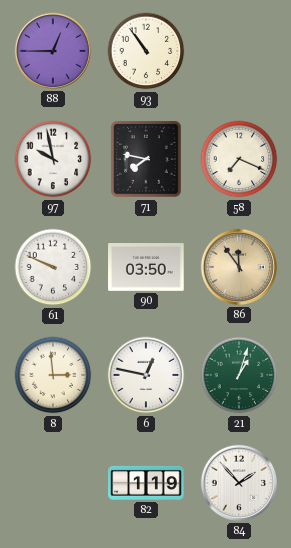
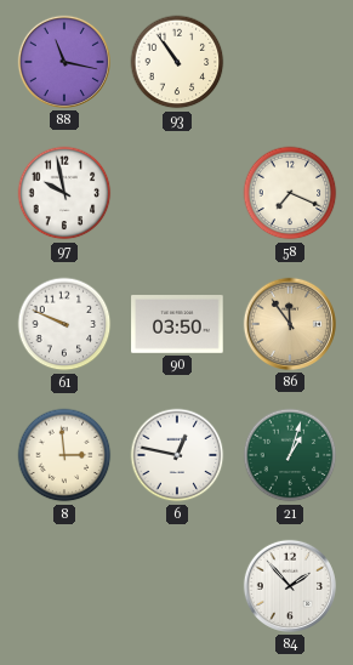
88: 12:45 -> 11:17
71: 7:47 -> none
82: 1:19 -> none
